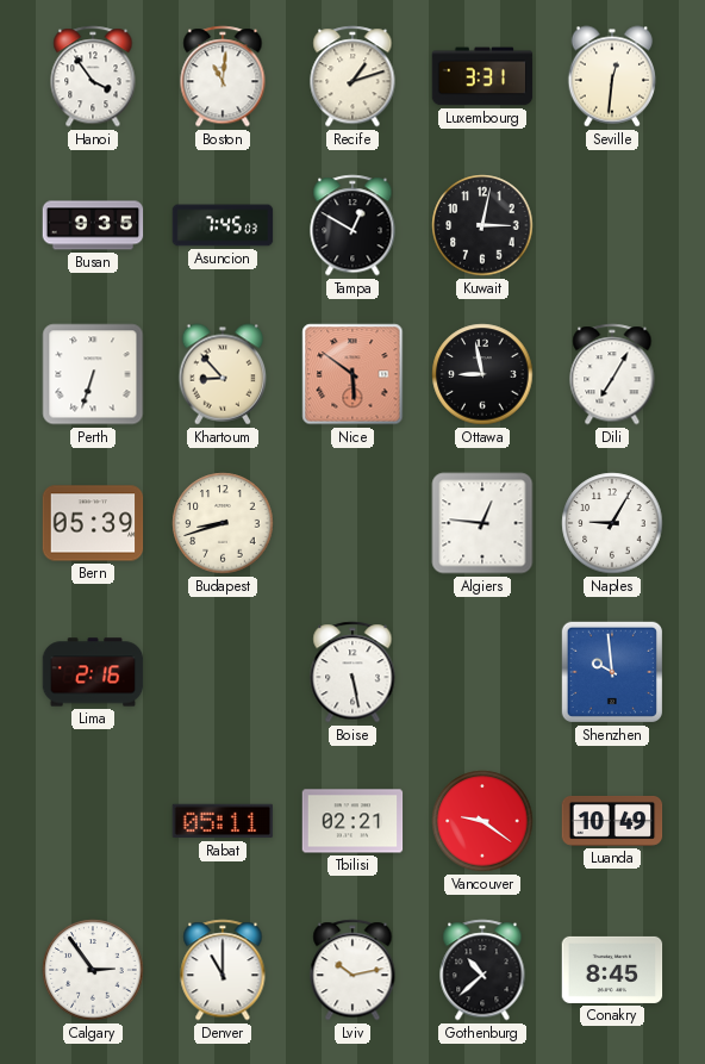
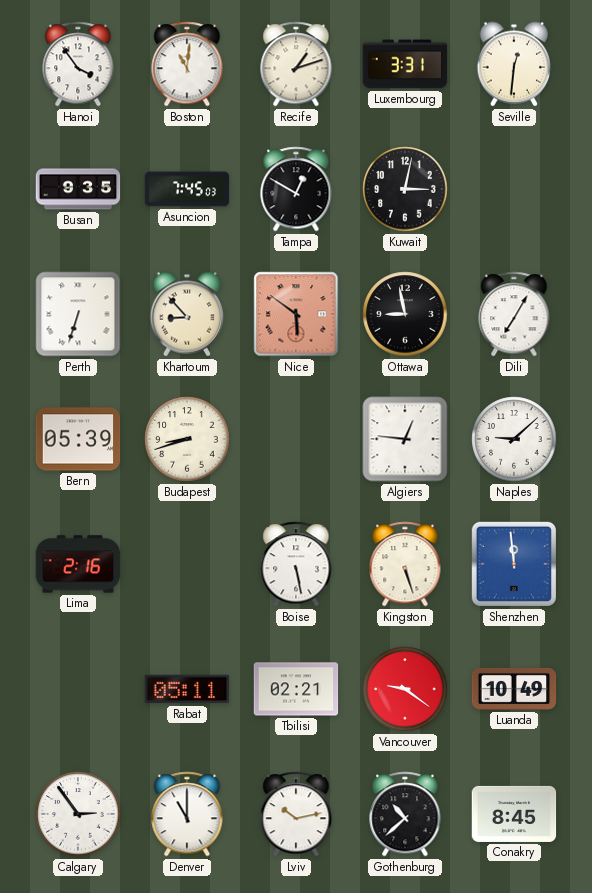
Naples: 9:05 -> 9:08
Kingston: none -> 5:27
Shenzhen: 9:59 -> 11:59
